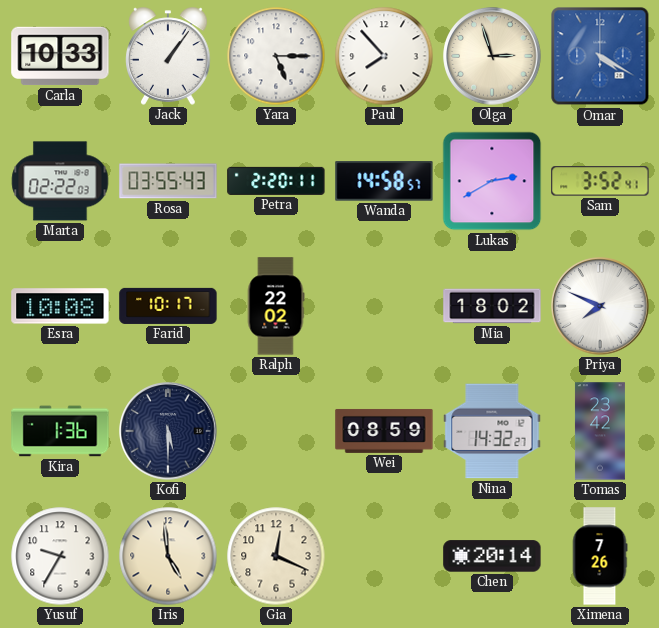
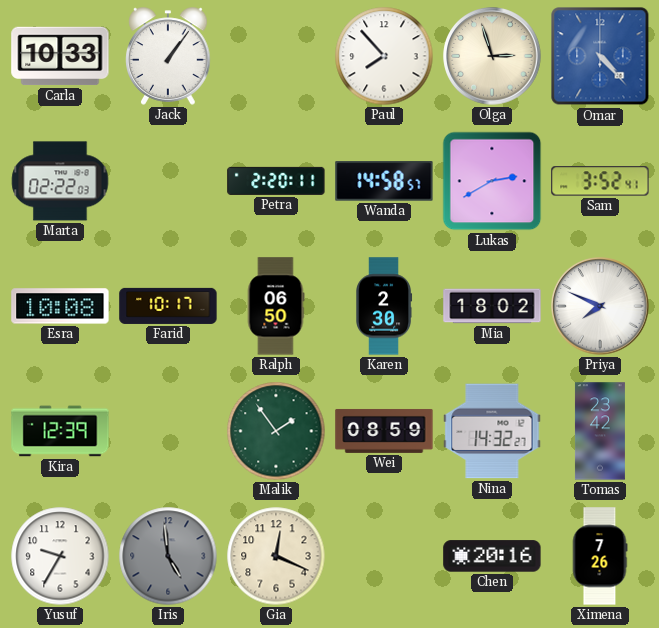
Yara: 5:15 -> none
Omar: 4:20 -> 4:23
Rosa: 03:55 -> none
Ralph: 22:02 -> 06:50
Karen: none -> 2:30
Kira: 1:36 -> 12:39
Kofi: 5:30 -> none
Malik: none -> 1:54
Iris dial: cream -> grey
Chen: 20:14 -> 20:16
